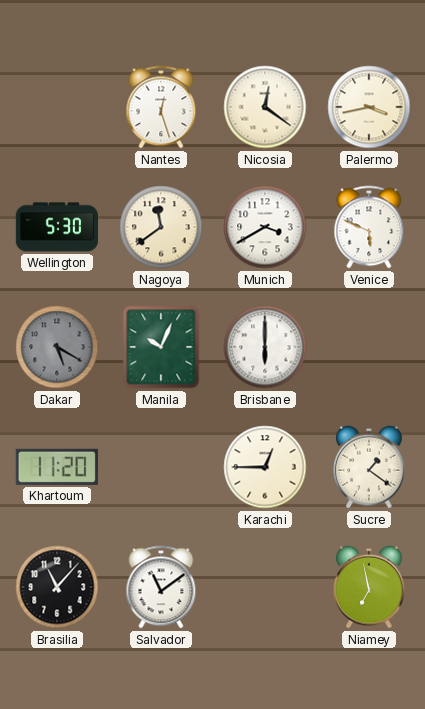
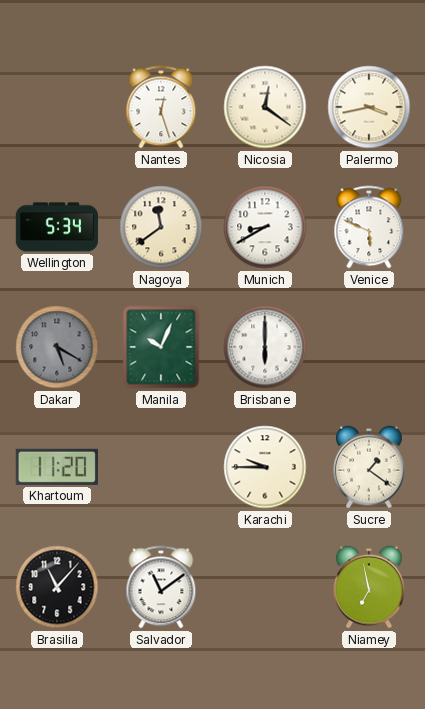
Wellington: 5:30 -> 5:34
Munich: 3:40 -> 8:40
Karachi: 12:45 -> 9:45
